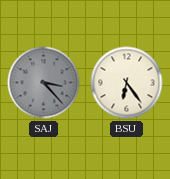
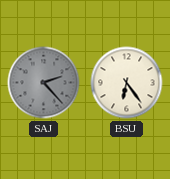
SAJ: 3:23 -> 2:23
